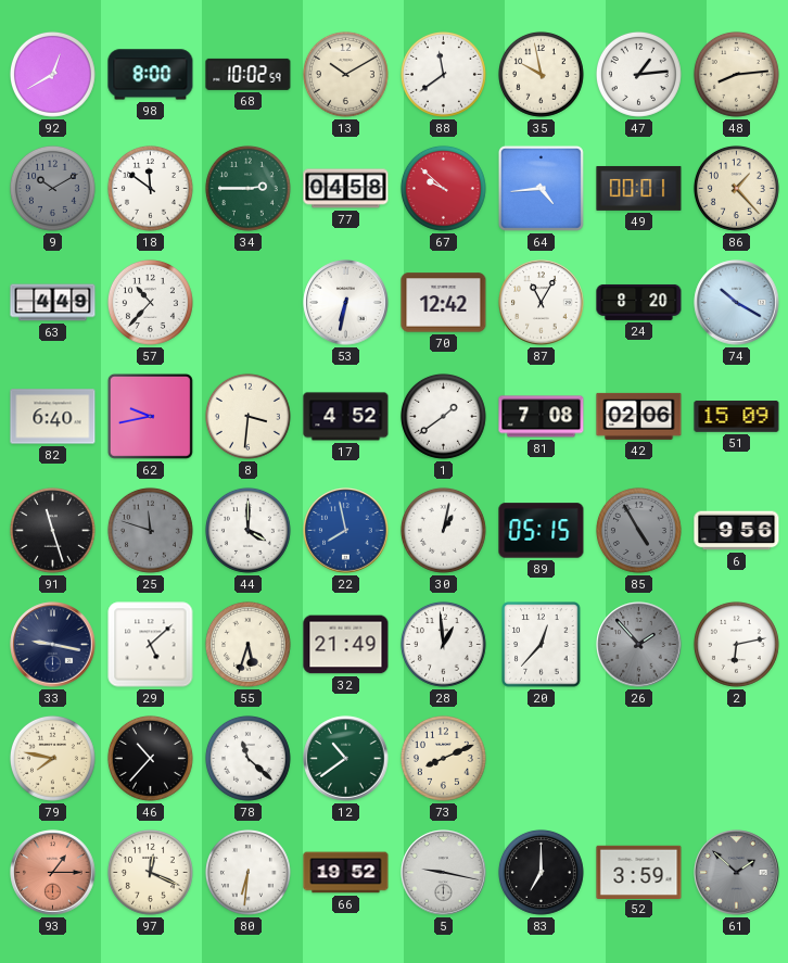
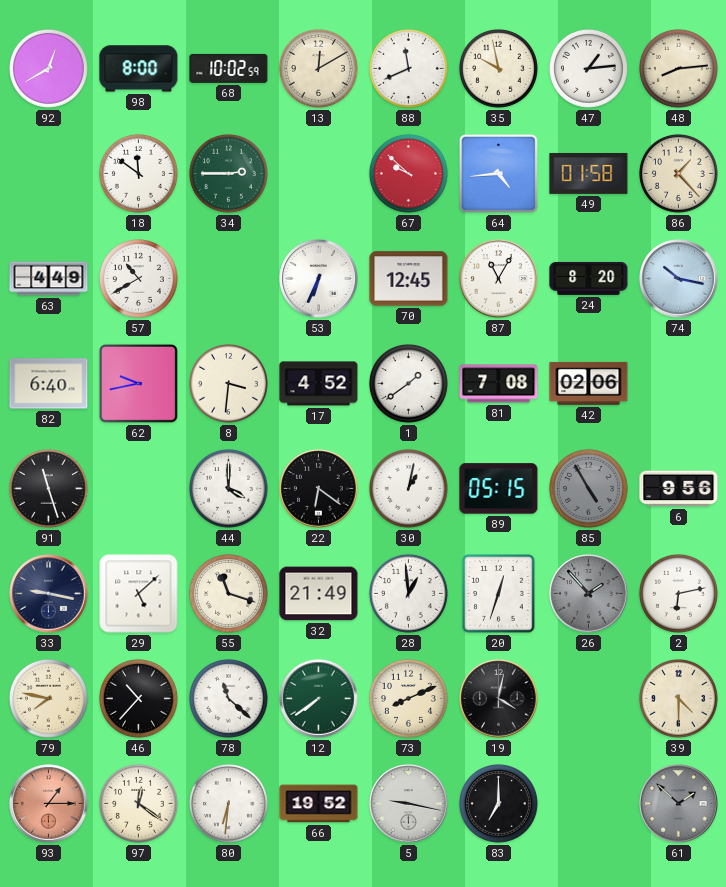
13: 10:10 -> 12:10
88: 11:39 -> 11:41
9: 10:10 -> none
77: 04:58 -> none
49: 00:01 -> 01:58
57: 10:37 -> 10:40
53: 6:32 -> 6:34
70: 12:42 -> 12:45
74: 10:20 -> 10:17
51: 15:09 -> none
25: 11:48 -> none
22: 7:58 -> 6:21
22 dial: blue -> black
55: 5:33 -> 11:18
20: 12:37 -> 12:33
12: 10:39 -> 7:39
19: none -> 4:02
39: none -> 4:30
97: 12:19 -> 12:21
52: 3:59 -> none
